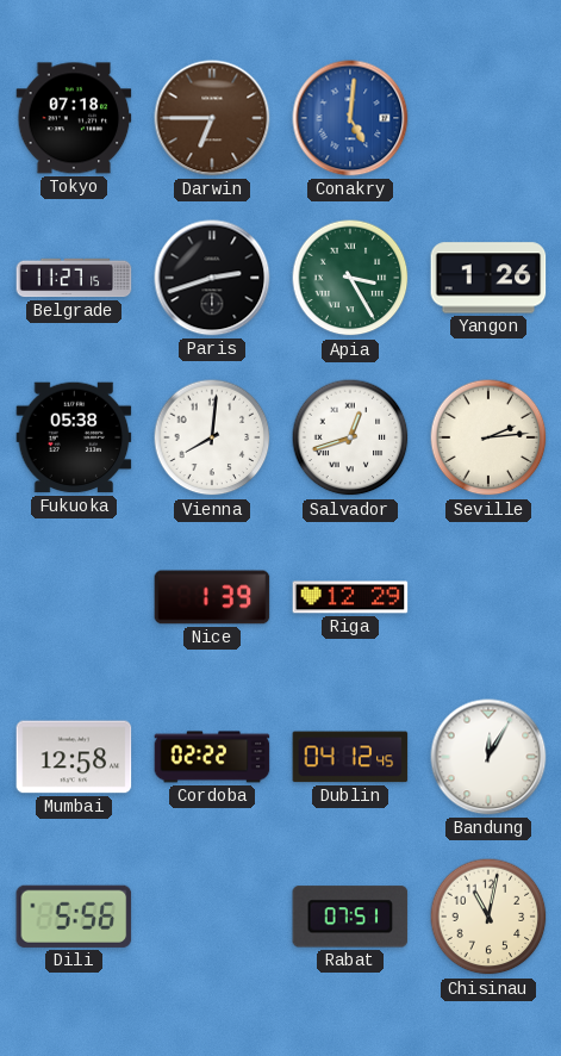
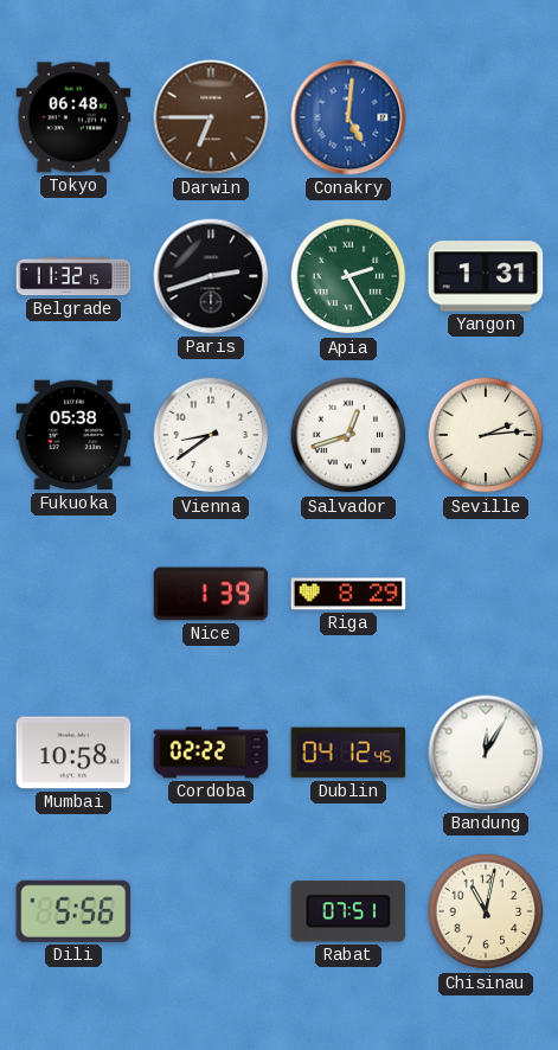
Tokyo: 07:18 -> 06:48
Belgrade: 11:27 -> 11:32
Apia: 3:25 -> 2:25
Yangon: 1:26 -> 1:31
Vienna: 8:01 -> 8:39
Riga: 12:29 -> 8:29
Mumbai: 12:58 -> 10:58
